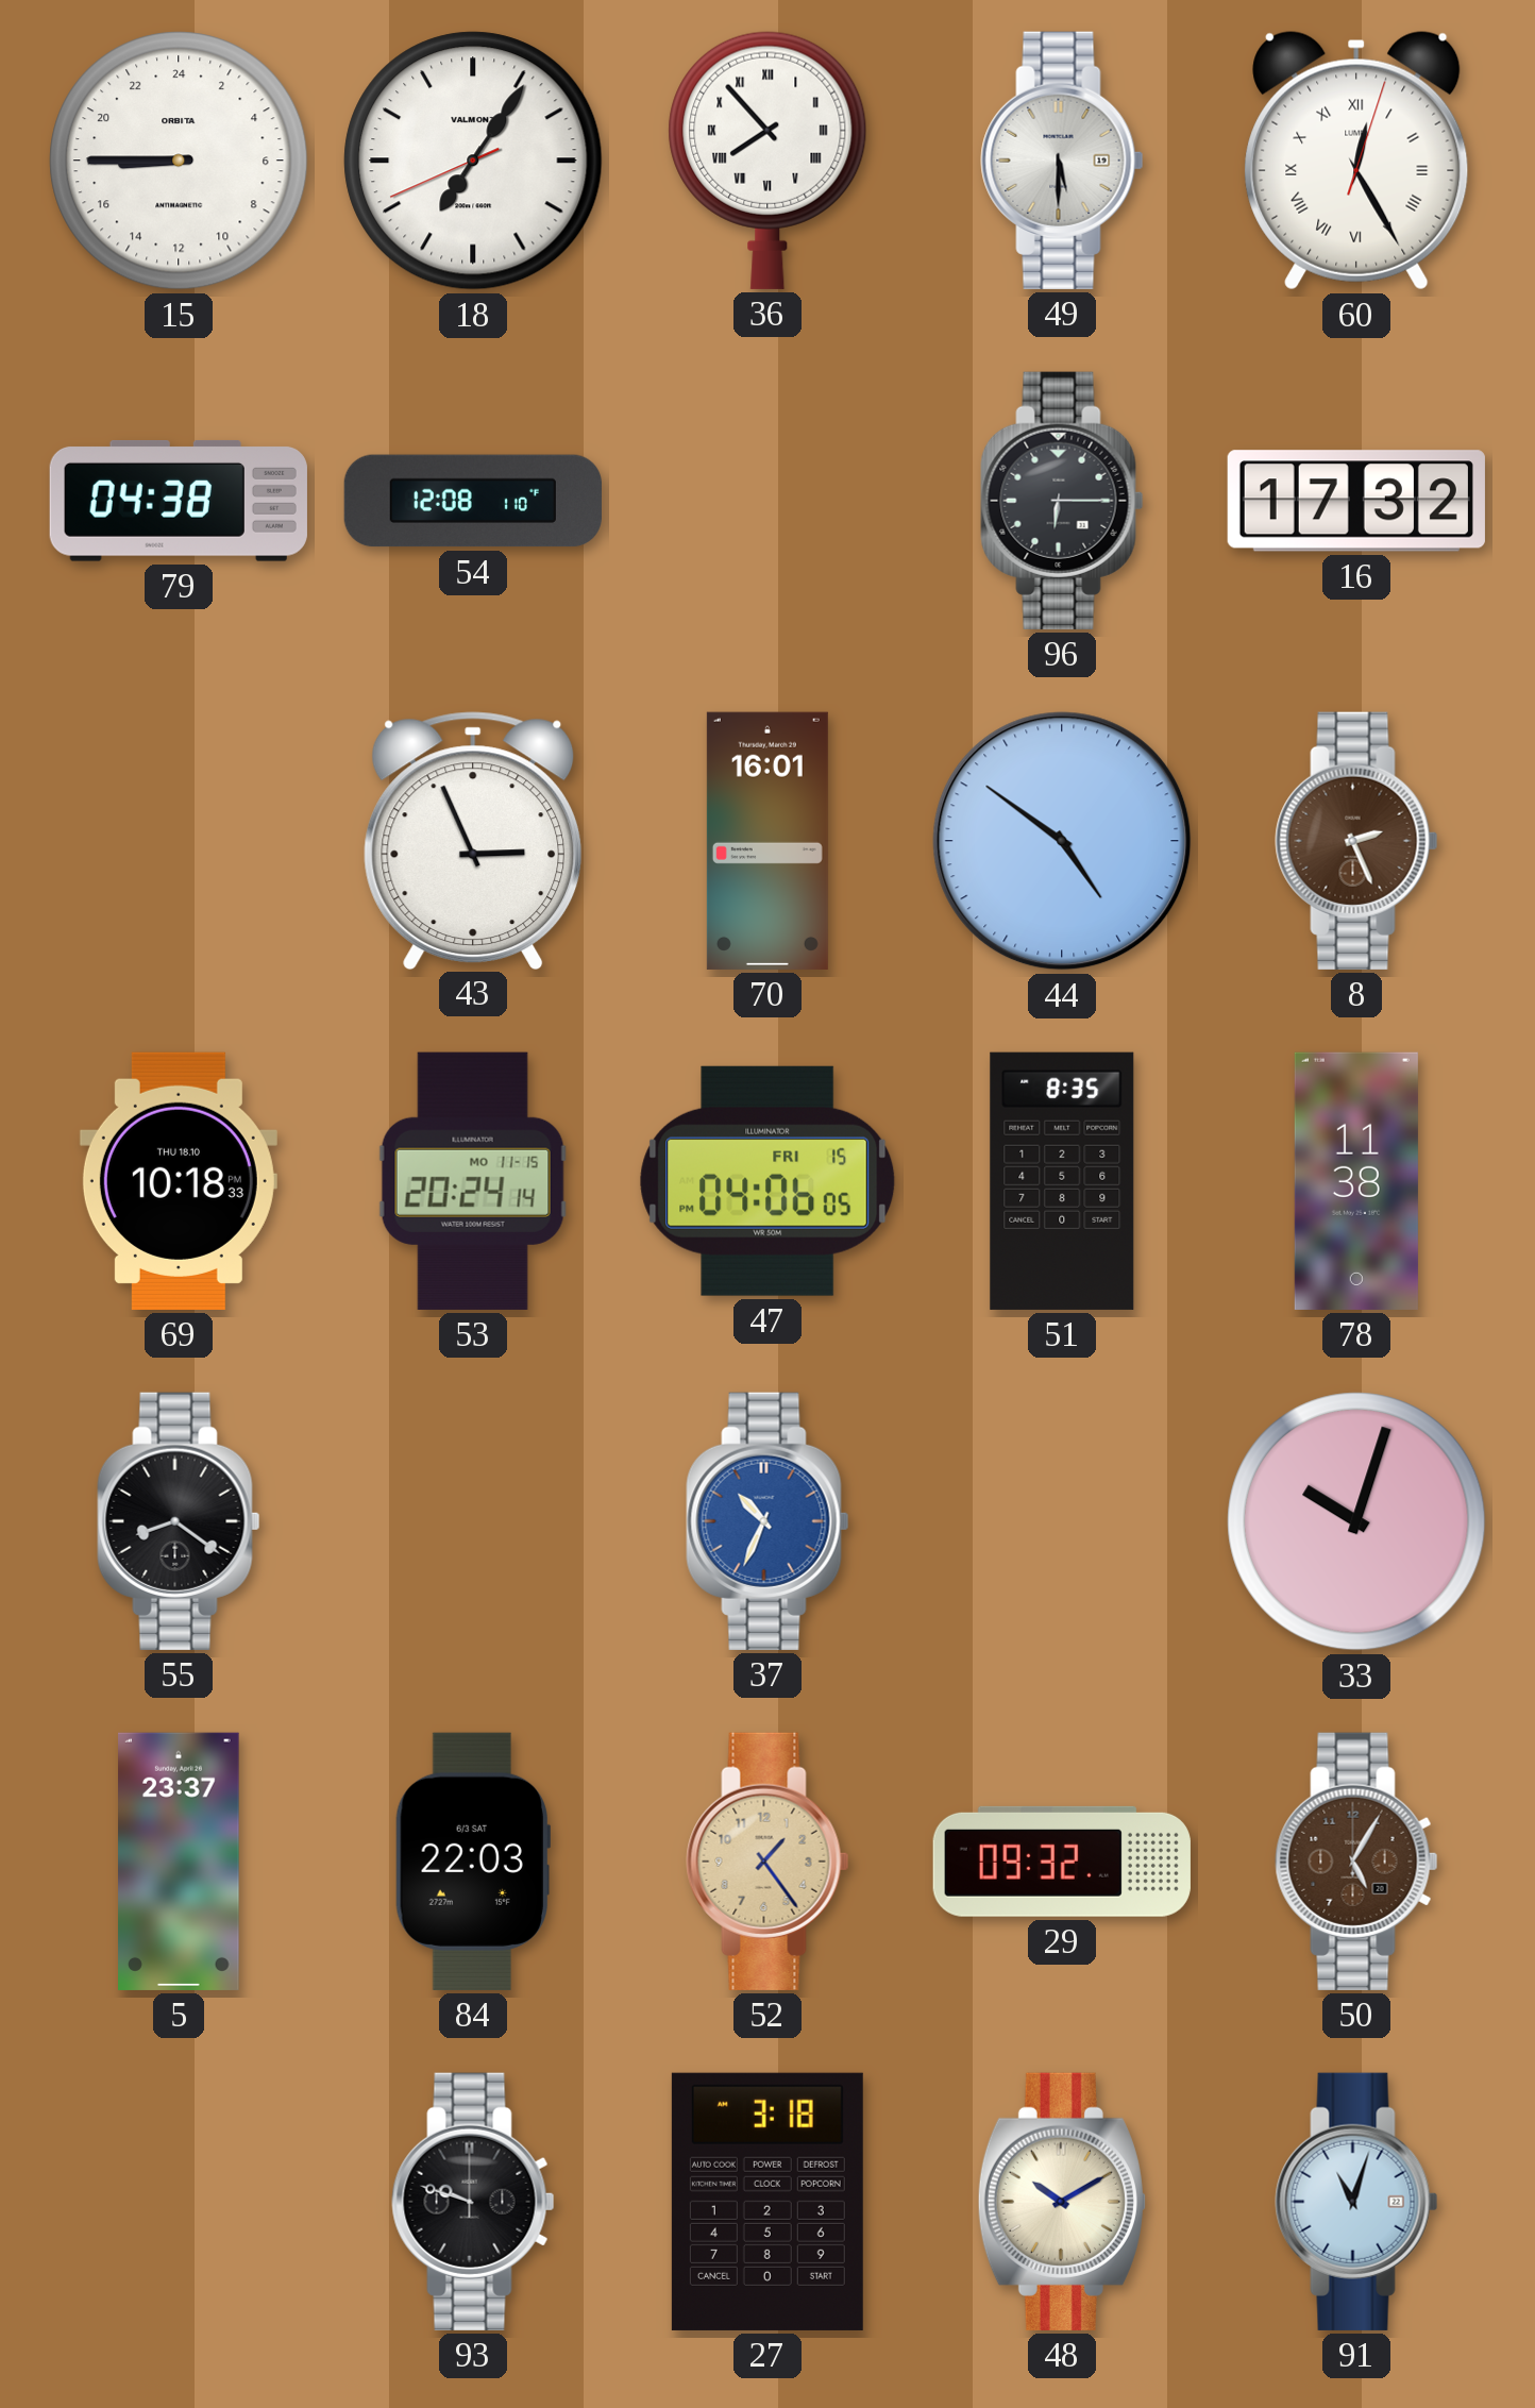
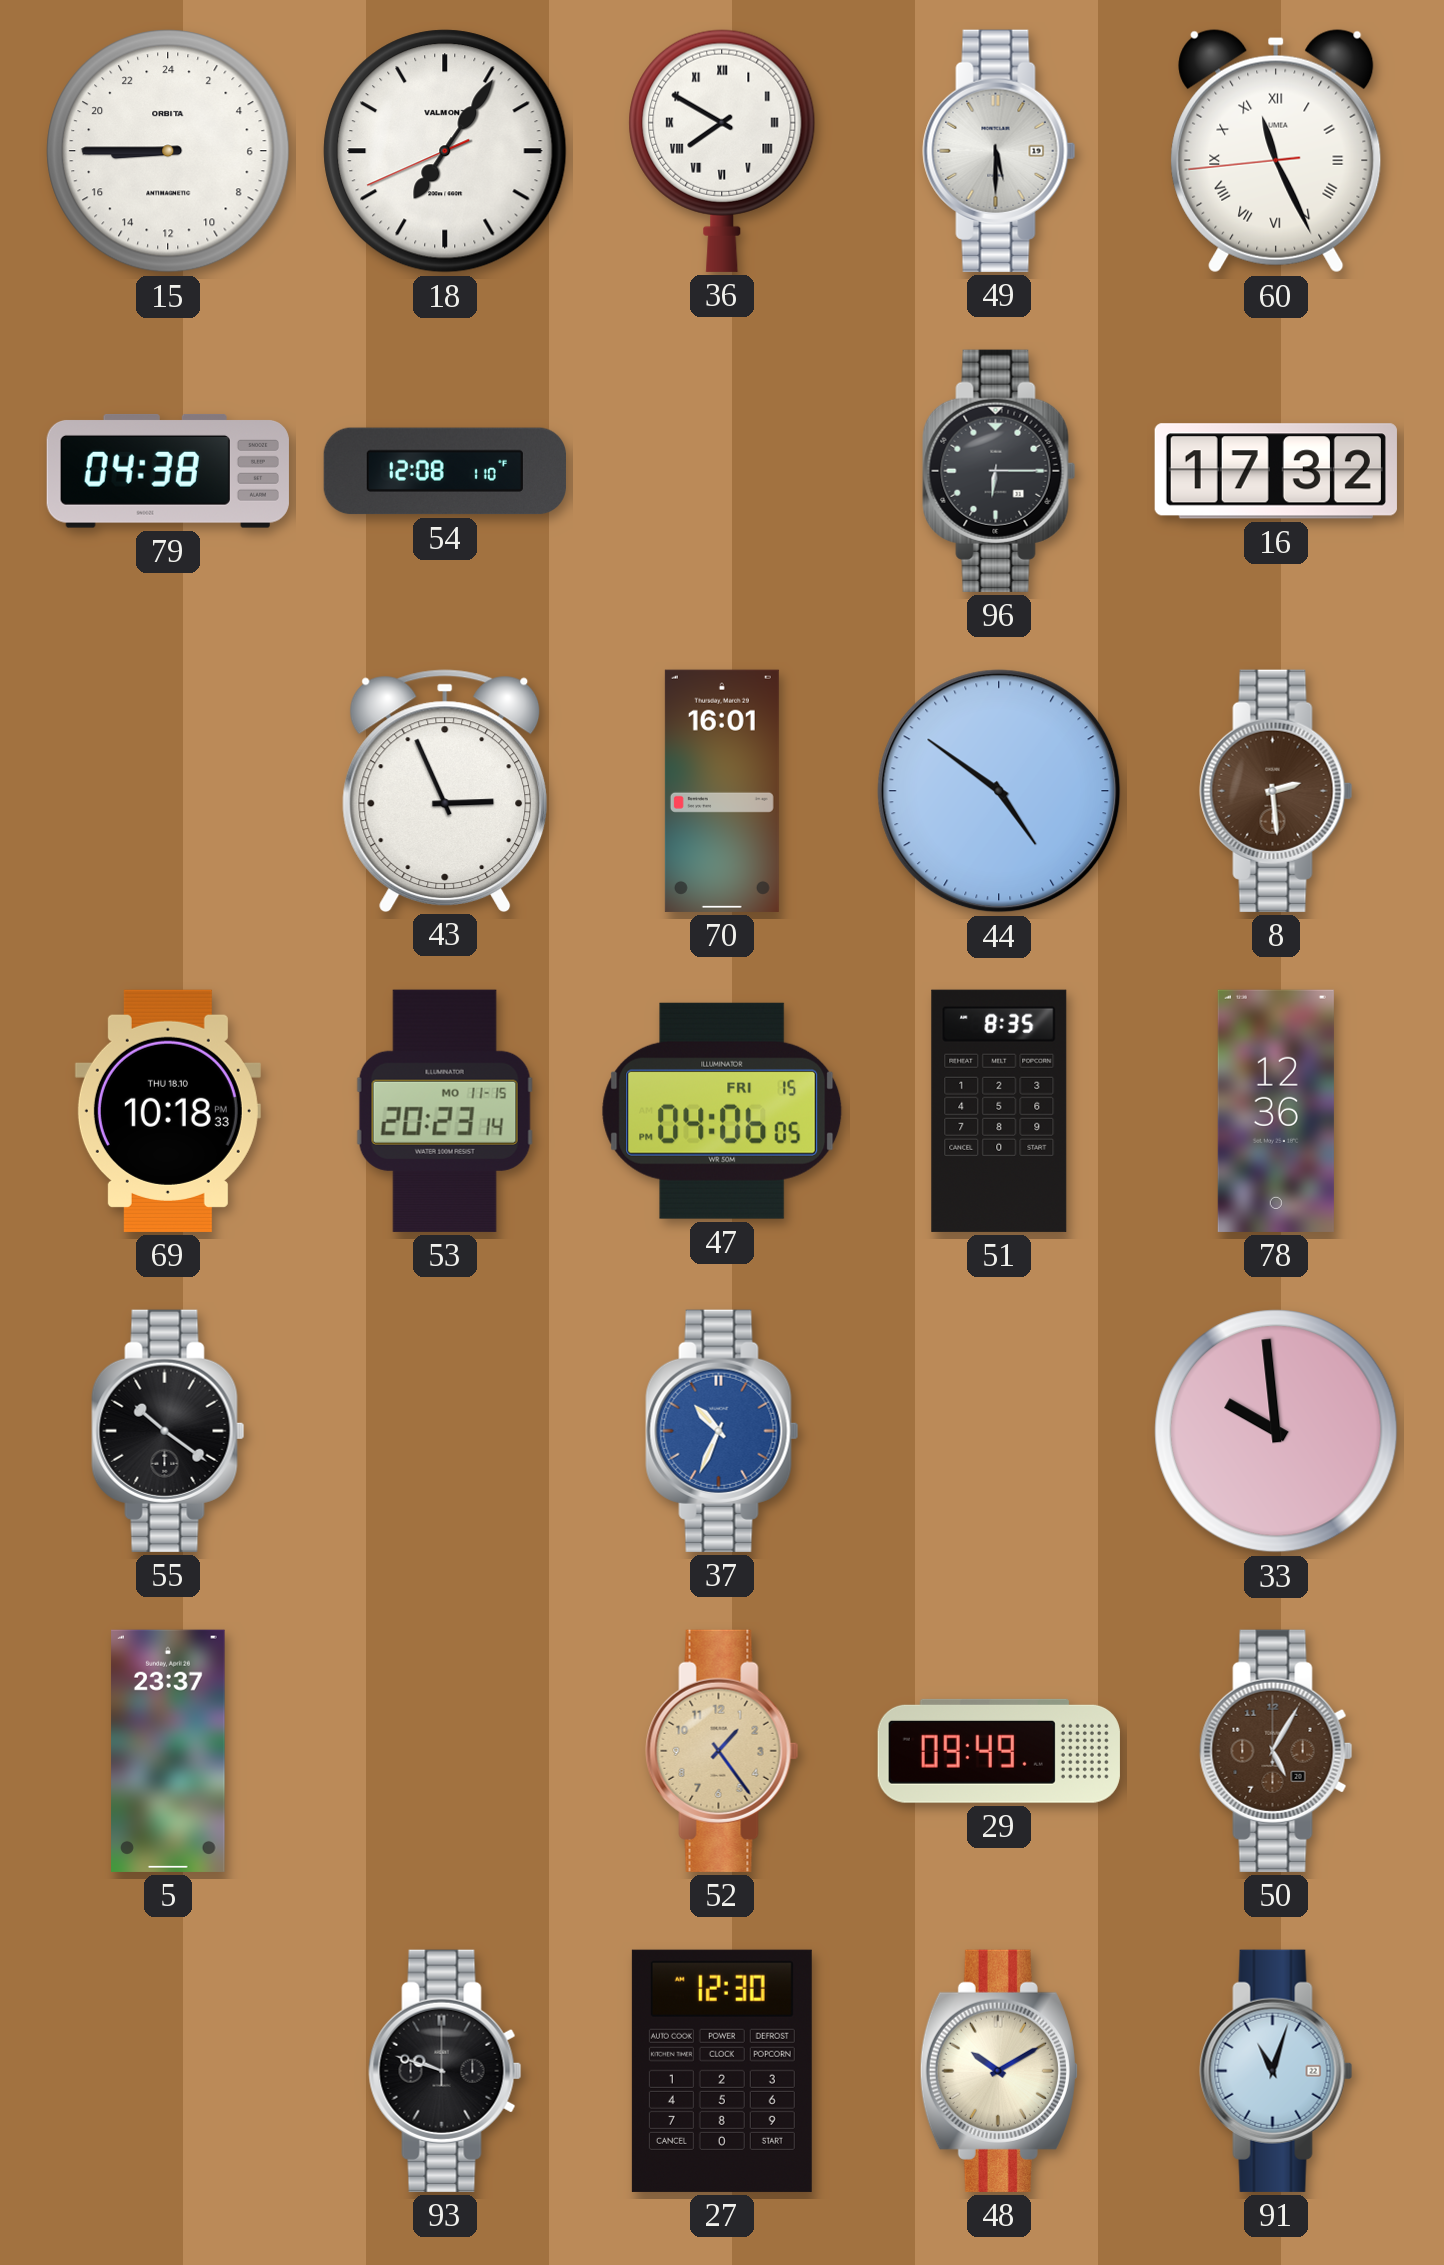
36: 7:53 -> 7:50
60: 12:25 -> 11:25
8: 2:26 -> 2:29
53: 20:24 -> 20:23
78: 11:38 -> 12:36
55: 8:21 -> 10:21
33: 10:03 -> 9:59
84: 22:03 -> none
29: 09:32 -> 09:49
27: 3:18 -> 12:30
